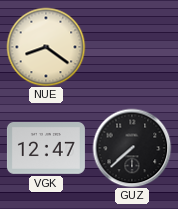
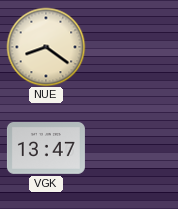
VGK: 12:47 -> 13:47
GUZ: 7:38 -> none
